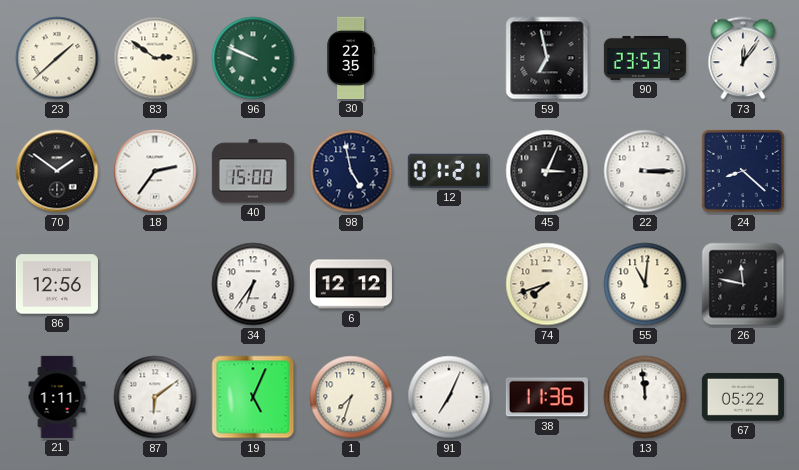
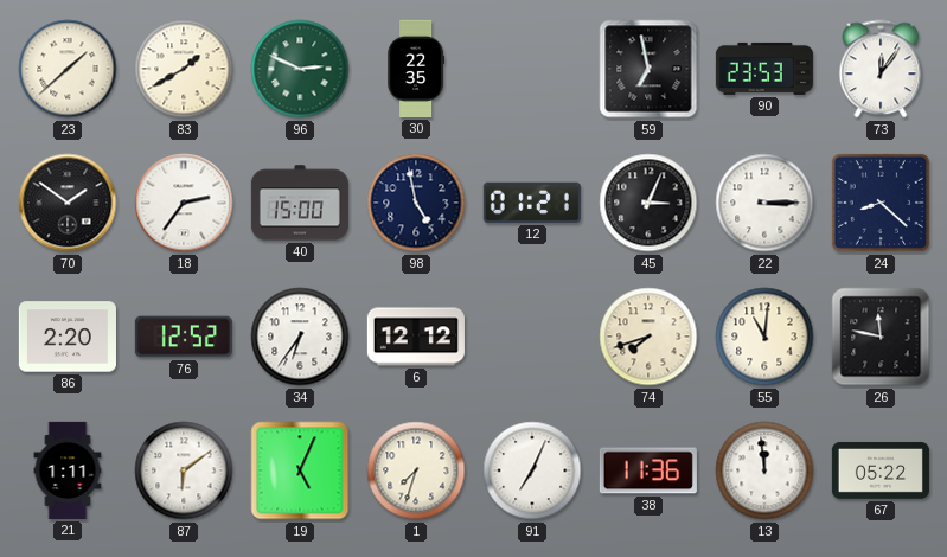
83: 2:51 -> 1:40
96: 9:49 -> 2:49
86: 12:56 -> 2:20
76: none -> 12:52
